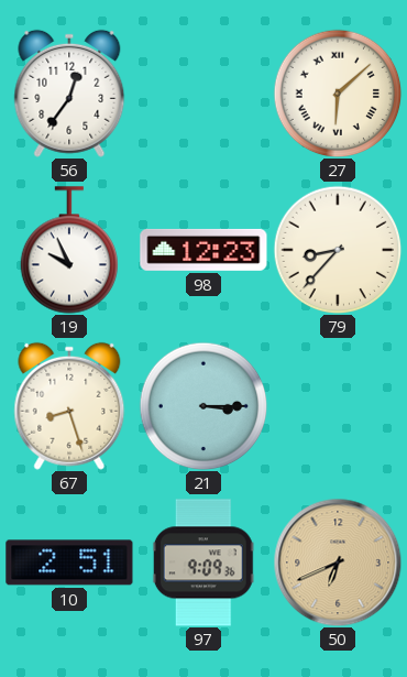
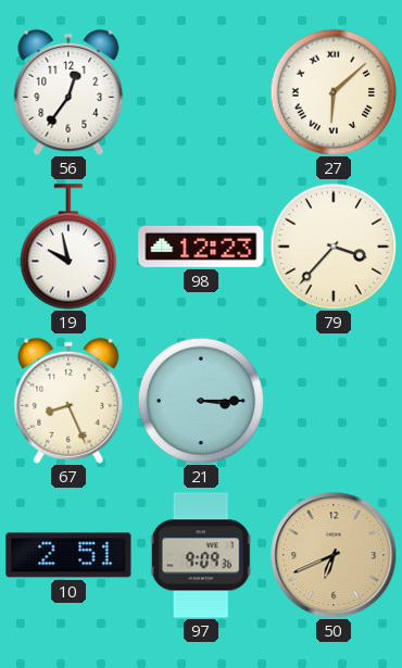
19: 9:56 -> 9:58
79: 8:37 -> 3:37
67: 8:27 -> 8:26
